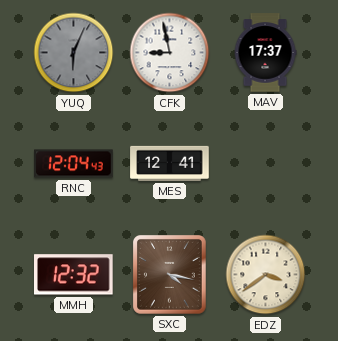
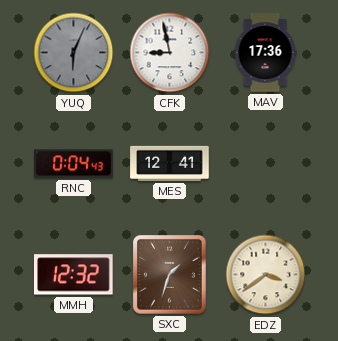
MAV: 17:37 -> 17:36
RNC: 12:04 -> 0:04
SXC: 4:17 -> 1:33
